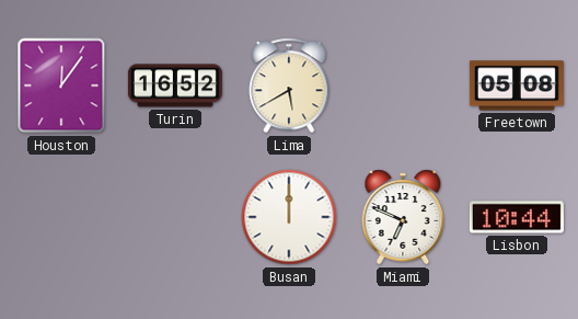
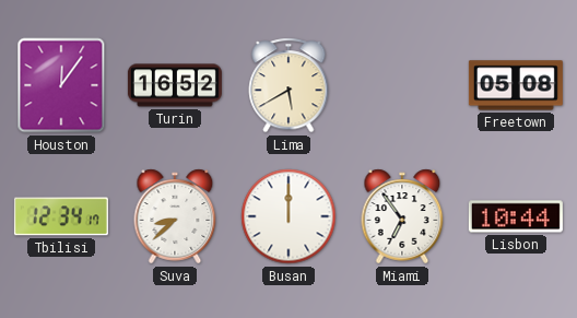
Tbilisi: none -> 12:34
Suva: none -> 8:38
Miami: 6:49 -> 6:54
